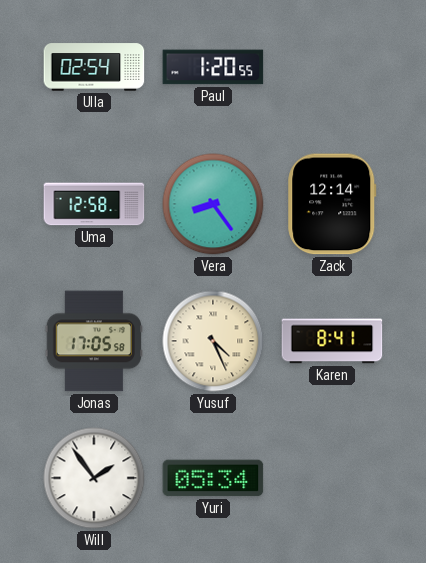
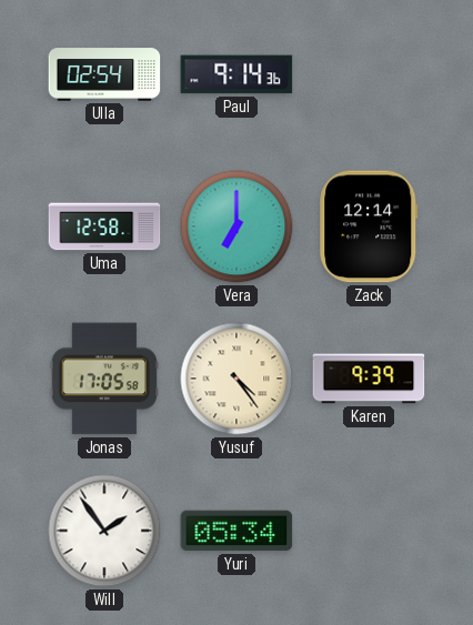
Paul: 1:20 -> 9:14
Vera: 8:24 -> 7:00
Yusuf: 4:26 -> 4:24
Karen: 8:41 -> 9:39
